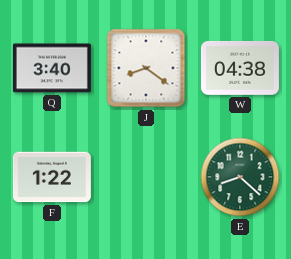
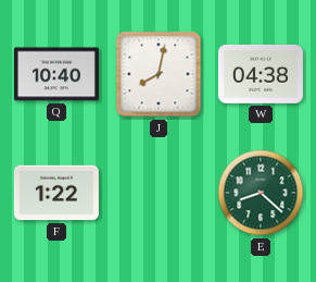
Q: 3:40 -> 10:40
J: 8:21 -> 8:02
